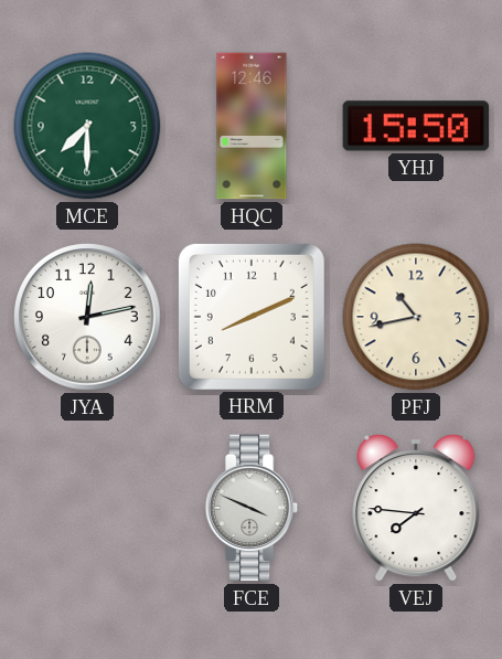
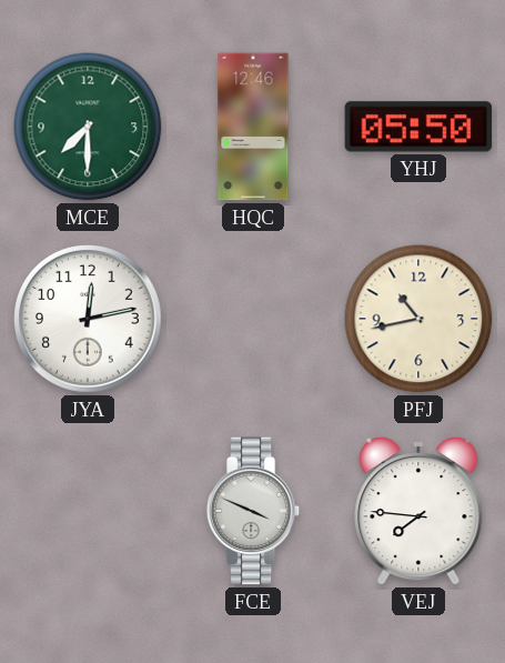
YHJ: 15:50 -> 05:50
HRM: 8:11 -> none
